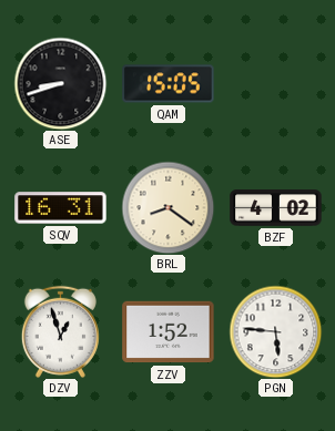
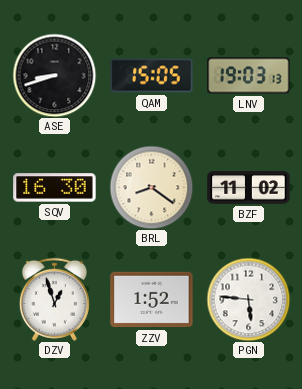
LNV: none -> 19:03
SQV: 16:31 -> 16:30
BZF: 4:02 -> 11:02
